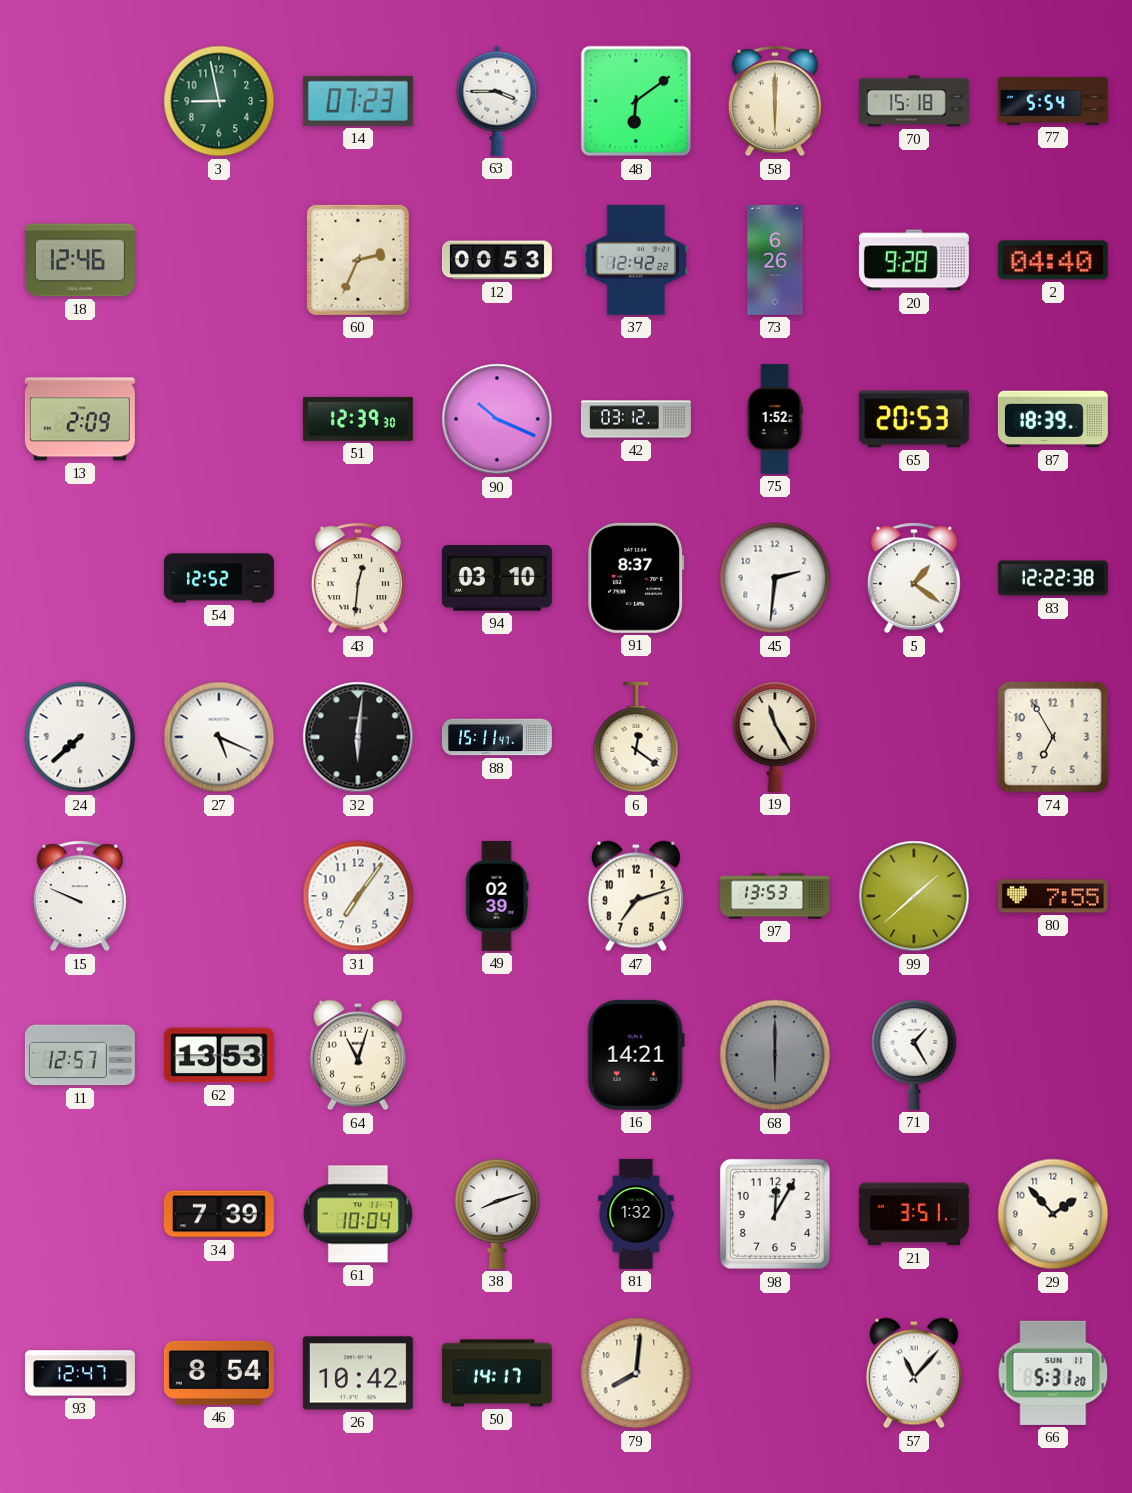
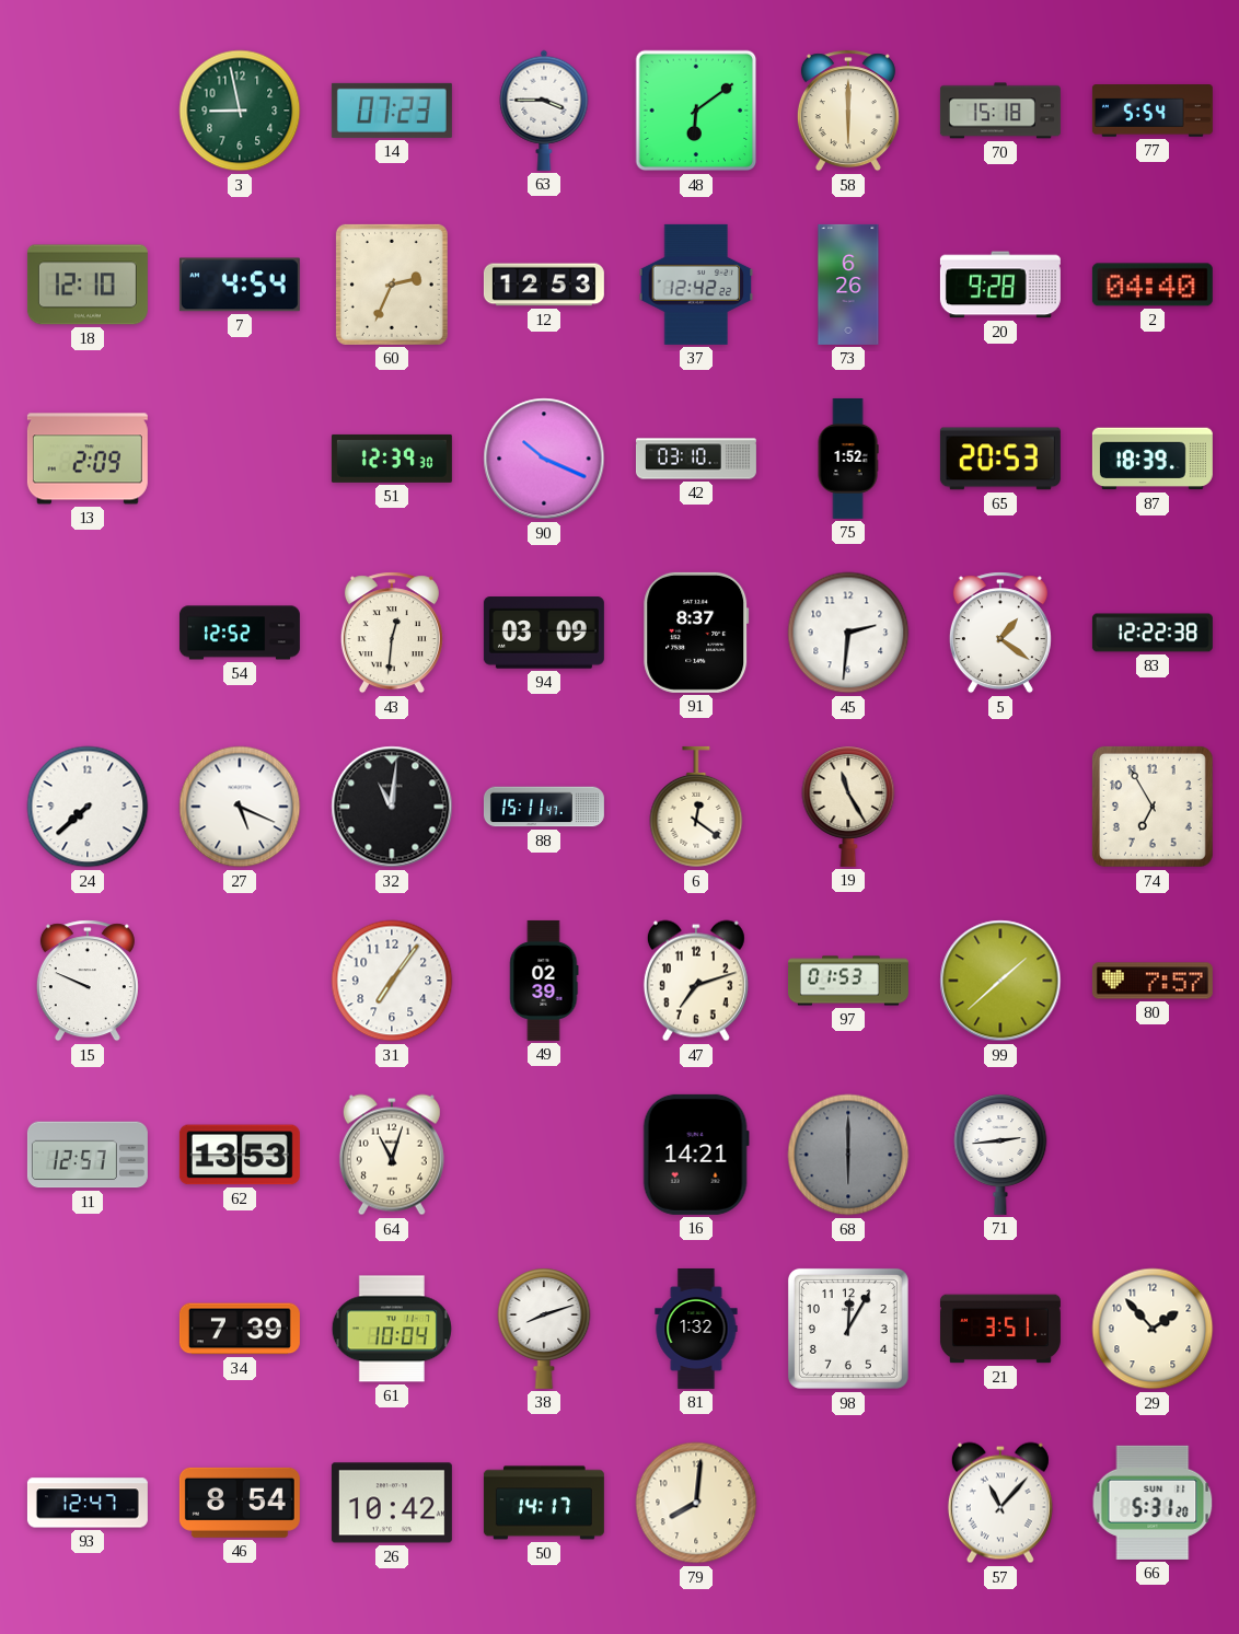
18: 12:46 -> 12:10
7: none -> 4:54
12: 00:53 -> 12:53
42: 03:12 -> 03:10
94: 03:10 -> 03:09
32: 6:01 -> 11:01
97: 13:53 -> 01:53
80: 7:55 -> 7:57
71: 1:25 -> 2:44
